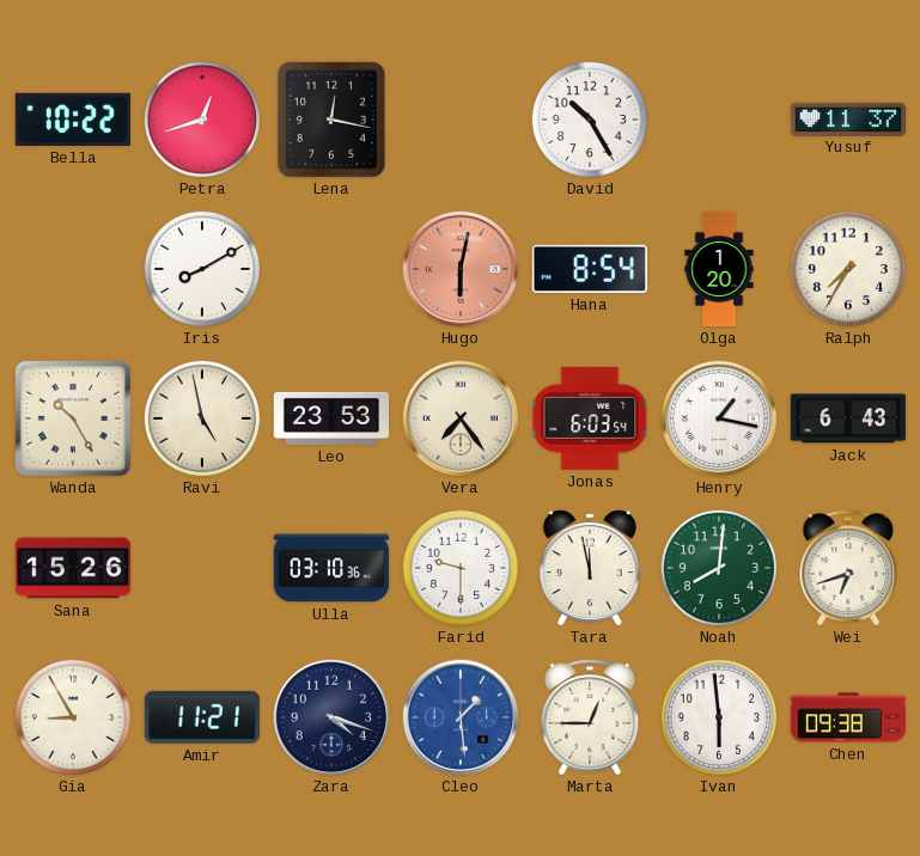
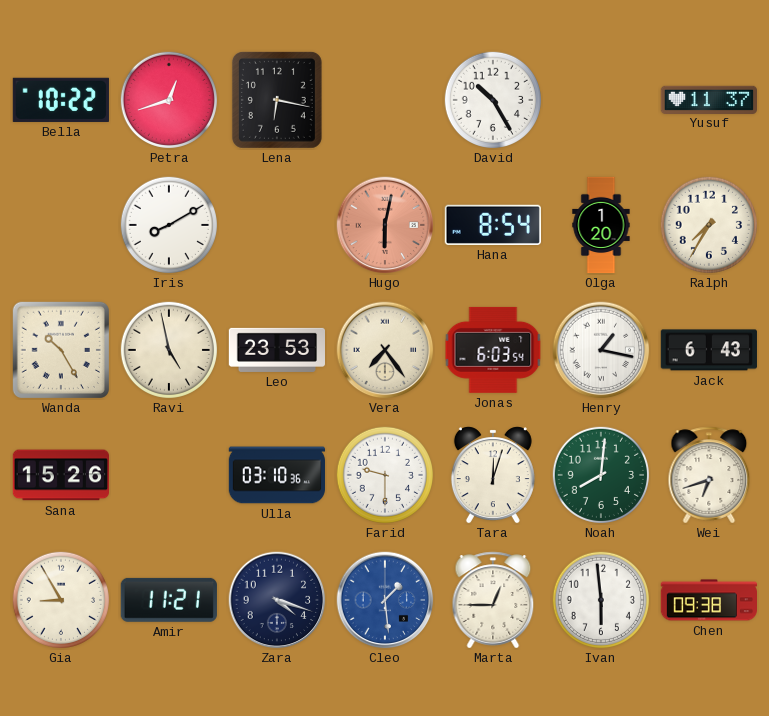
Lena: 12:17 -> 6:17
Tara: 11:58 -> 12:03
